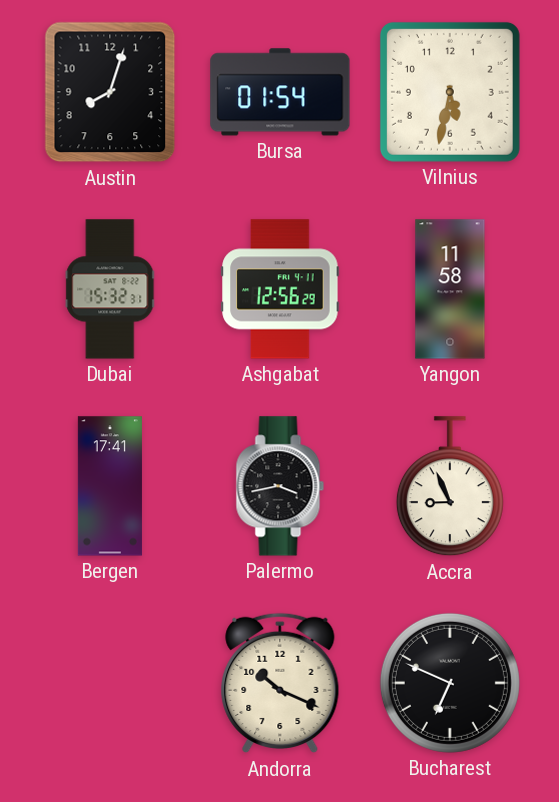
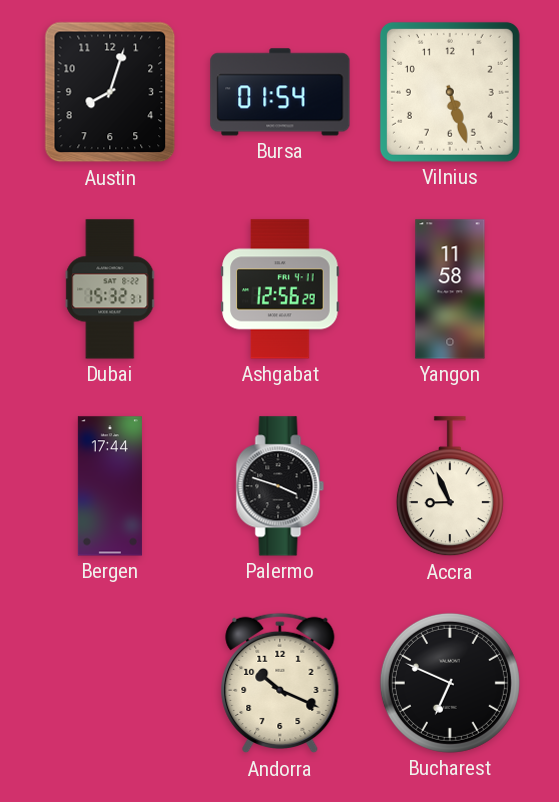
Vilnius: 5:32 -> 5:27
Bergen: 17:41 -> 17:44
Palermo: 3:43 -> 3:48
